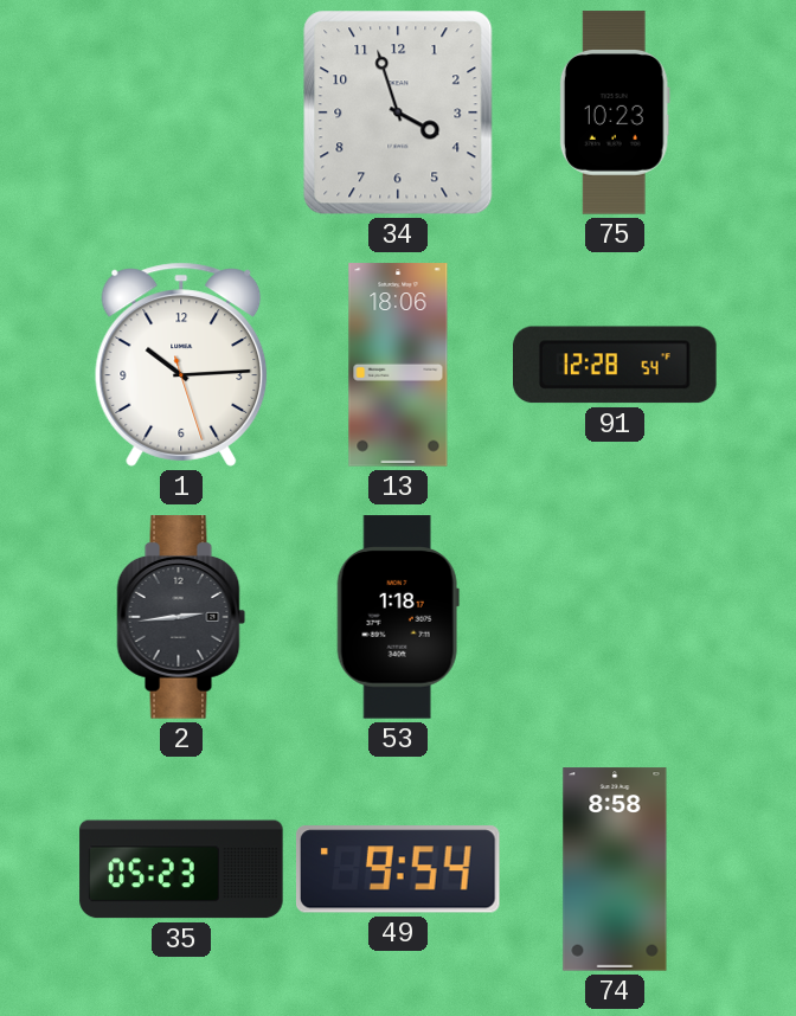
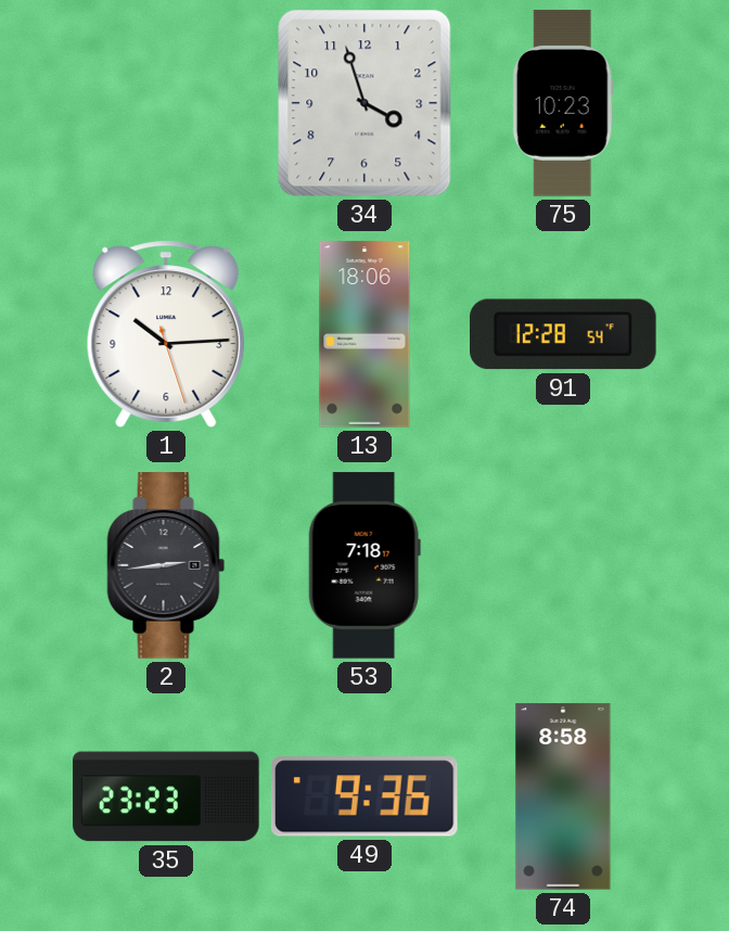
53: 1:18 -> 7:18
35: 05:23 -> 23:23
49: 9:54 -> 9:36
